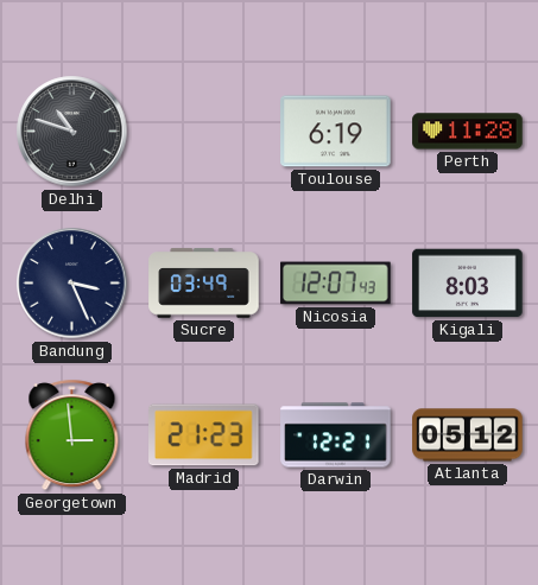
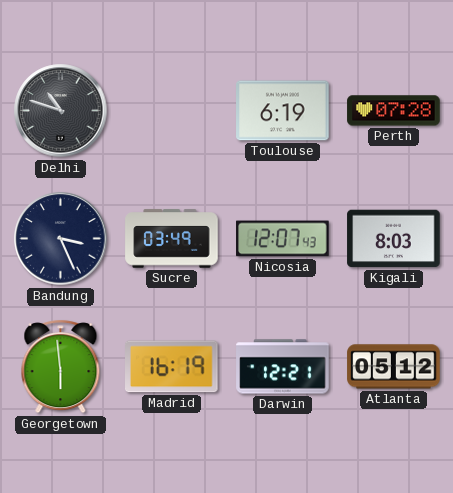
Perth: 11:28 -> 07:28
Georgetown: 2:59 -> 5:59
Madrid: 21:23 -> 16:19
